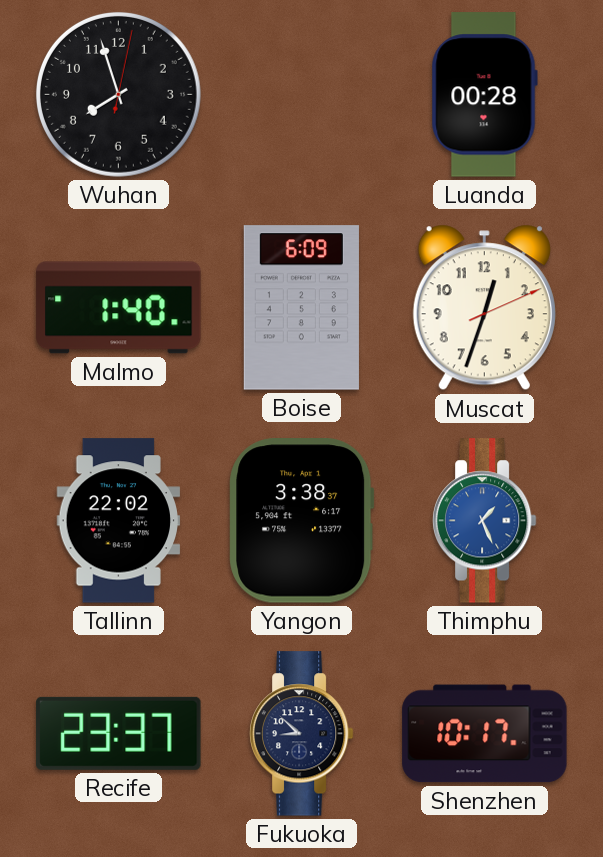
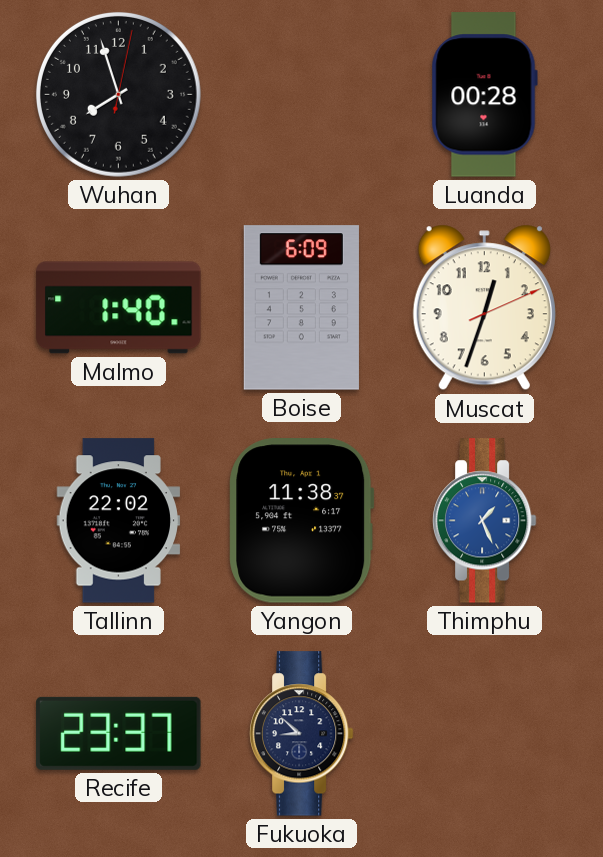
Yangon: 3:38 -> 11:38
Shenzhen: 10:17 -> none
